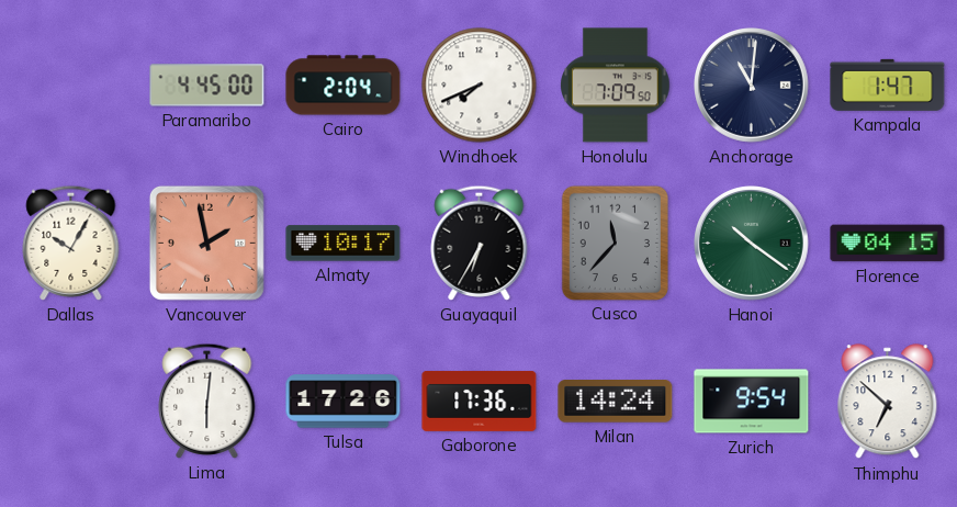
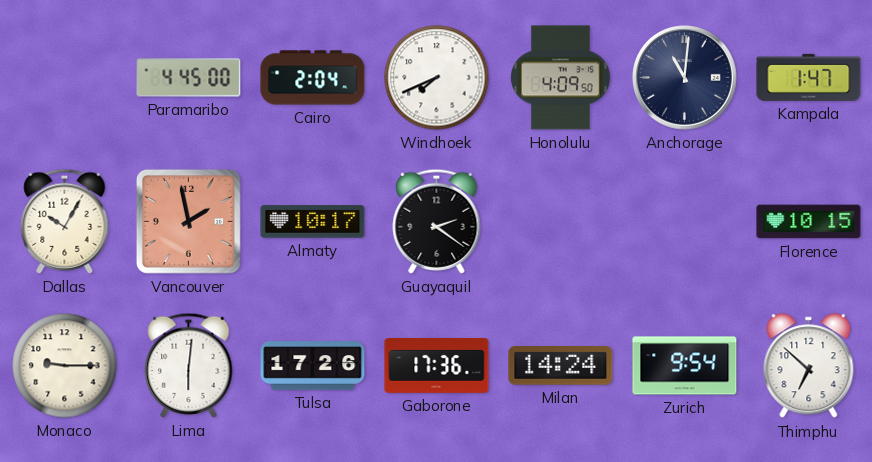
Honolulu: 7:09 -> 4:09
Guayaquil: 6:35 -> 2:21
Cusco: 11:37 -> none
Hanoi: 10:21 -> none
Florence: 04:15 -> 10:15
Monaco: none -> 9:15
